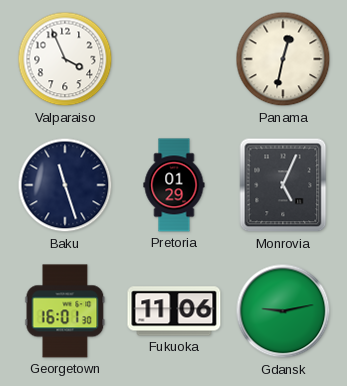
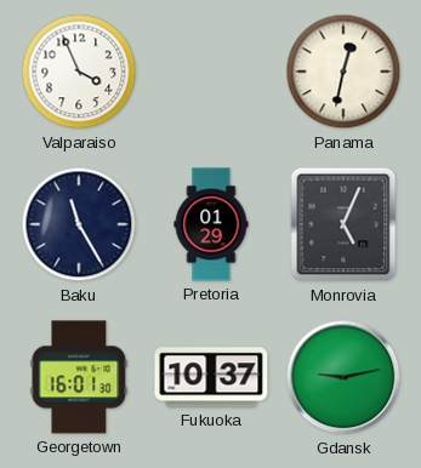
Baku: 11:27 -> 11:25
Fukuoka: 11:06 -> 10:37
